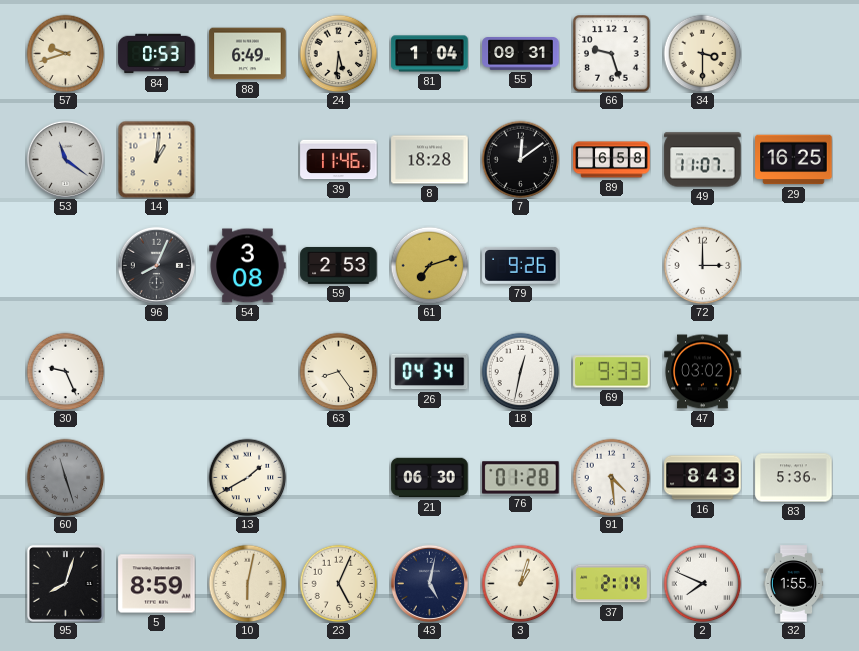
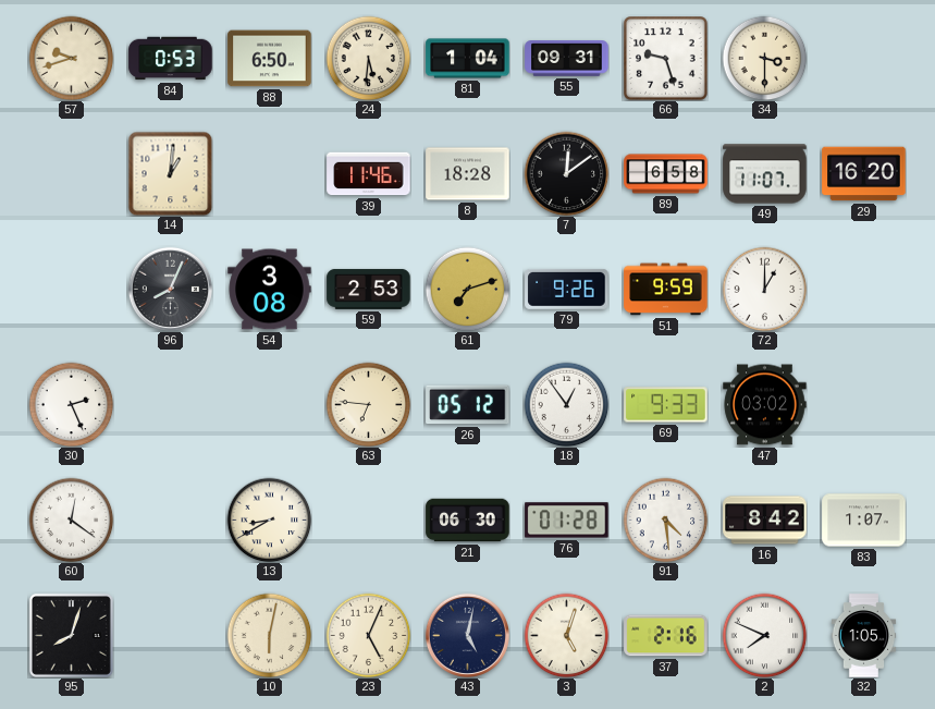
88: 6:49 -> 6:50
53: 11:21 -> none
29: 16:25 -> 16:20
51: none -> 9:59
72: 3:00 -> 1:00
30: 9:26 -> 2:26
63: 8:24 -> 6:46
26: 04:34 -> 05:12
18: 12:32 -> 12:54
60: 11:27 -> 12:21
60 dial: grey -> white
13: 1:40 -> 8:40
16: 8:43 -> 8:42
83: 5:36 -> 1:07
5: 8:59 -> none
3: 1:03 -> 5:03
37: 2:14 -> 2:16
32: 1:55 -> 1:05
